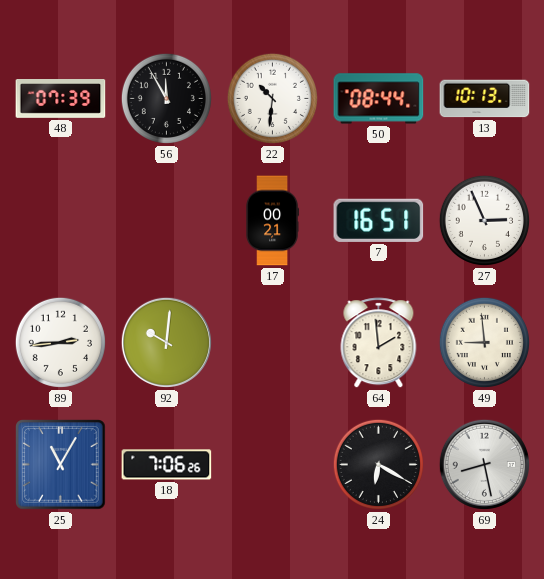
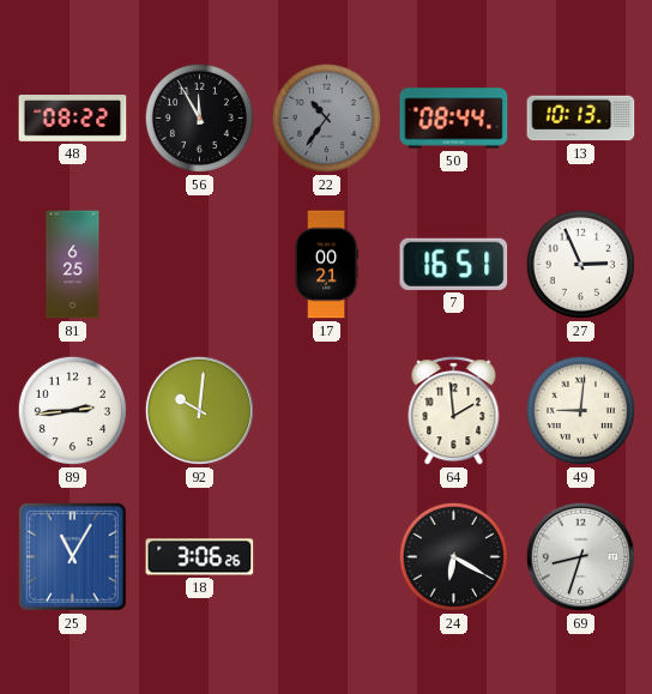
48: 07:39 -> 08:22
22: 10:31 -> 10:36
22 dial: white -> grey
81: none -> 6:25
49: 8:59 -> 9:01
18: 7:06 -> 3:06
69: 8:28 -> 8:33
